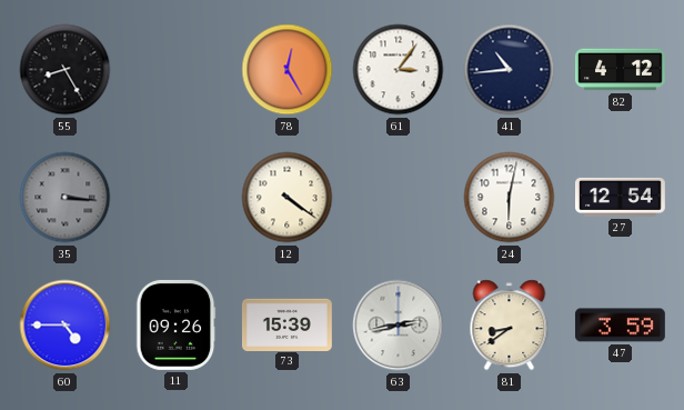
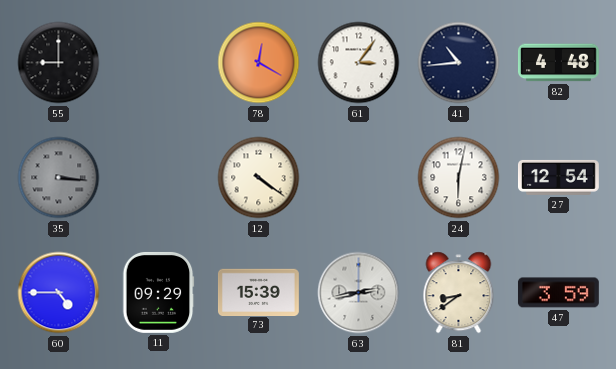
55: 8:25 -> 9:00
78: 12:25 -> 12:20
82: 4:12 -> 4:48
11: 09:26 -> 09:29
